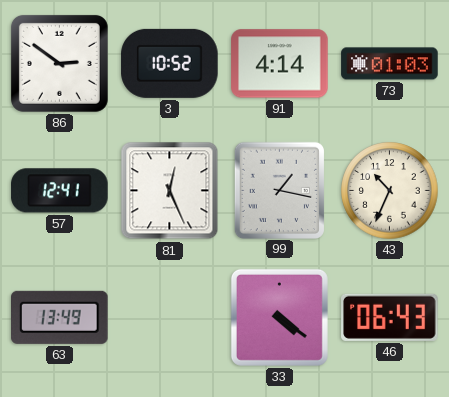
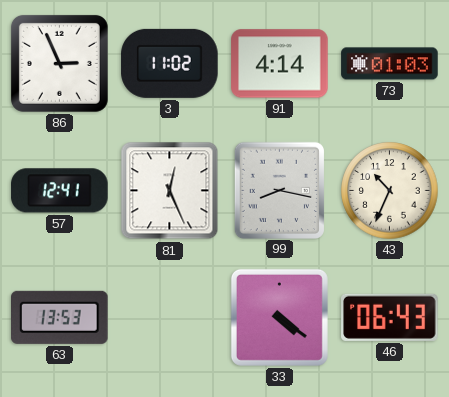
86: 2:51 -> 2:56
3: 10:52 -> 11:02
99: 1:17 -> 8:17
63: 13:49 -> 13:53
